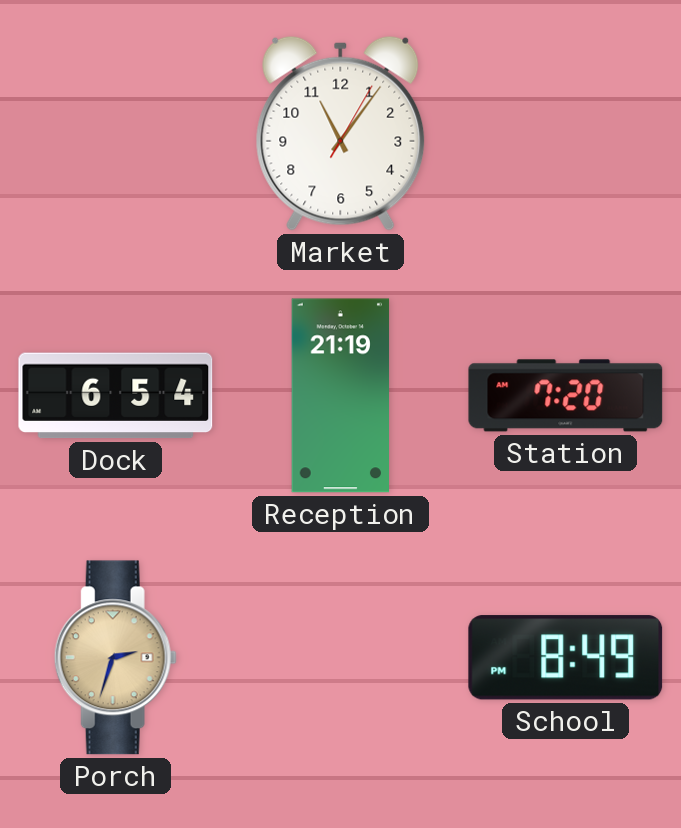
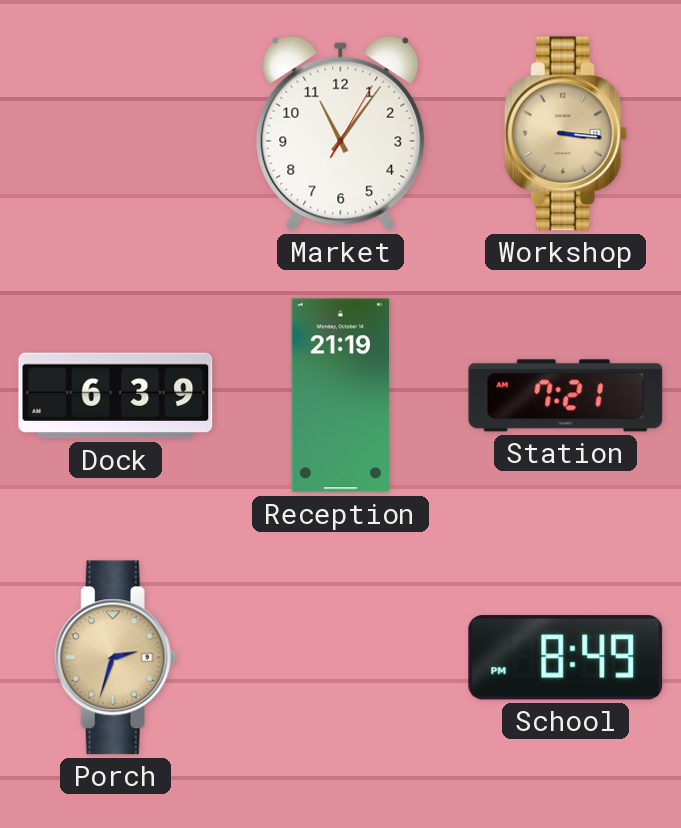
Workshop: none -> 3:16
Dock: 6:54 -> 6:39
Station: 7:20 -> 7:21
